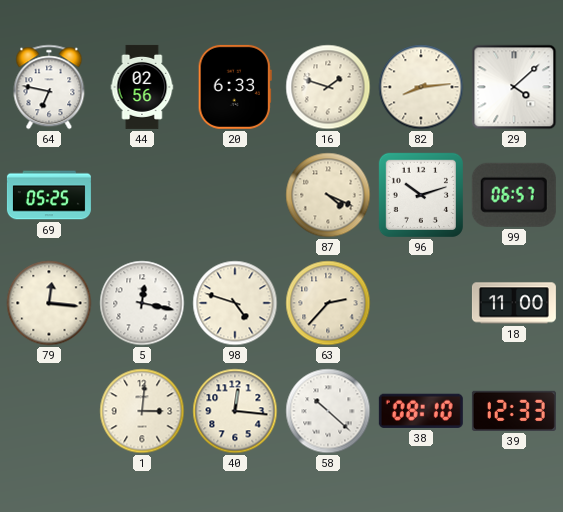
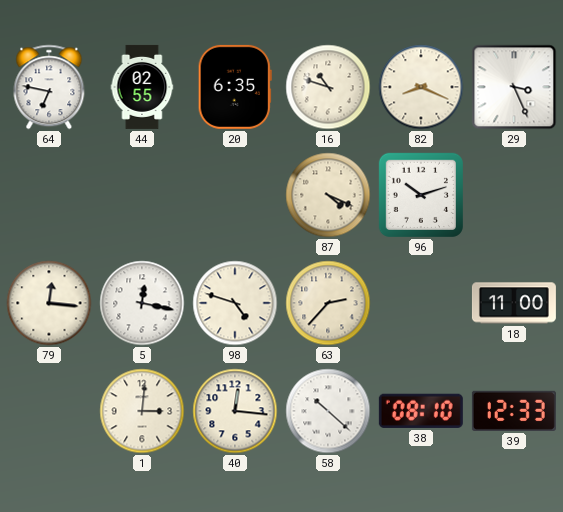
44: 02:56 -> 02:55
20: 6:33 -> 6:35
16: 1:48 -> 10:48
82: 8:14 -> 8:19
29: 4:08 -> 3:26
69: 05:25 -> none
99: 06:57 -> none
